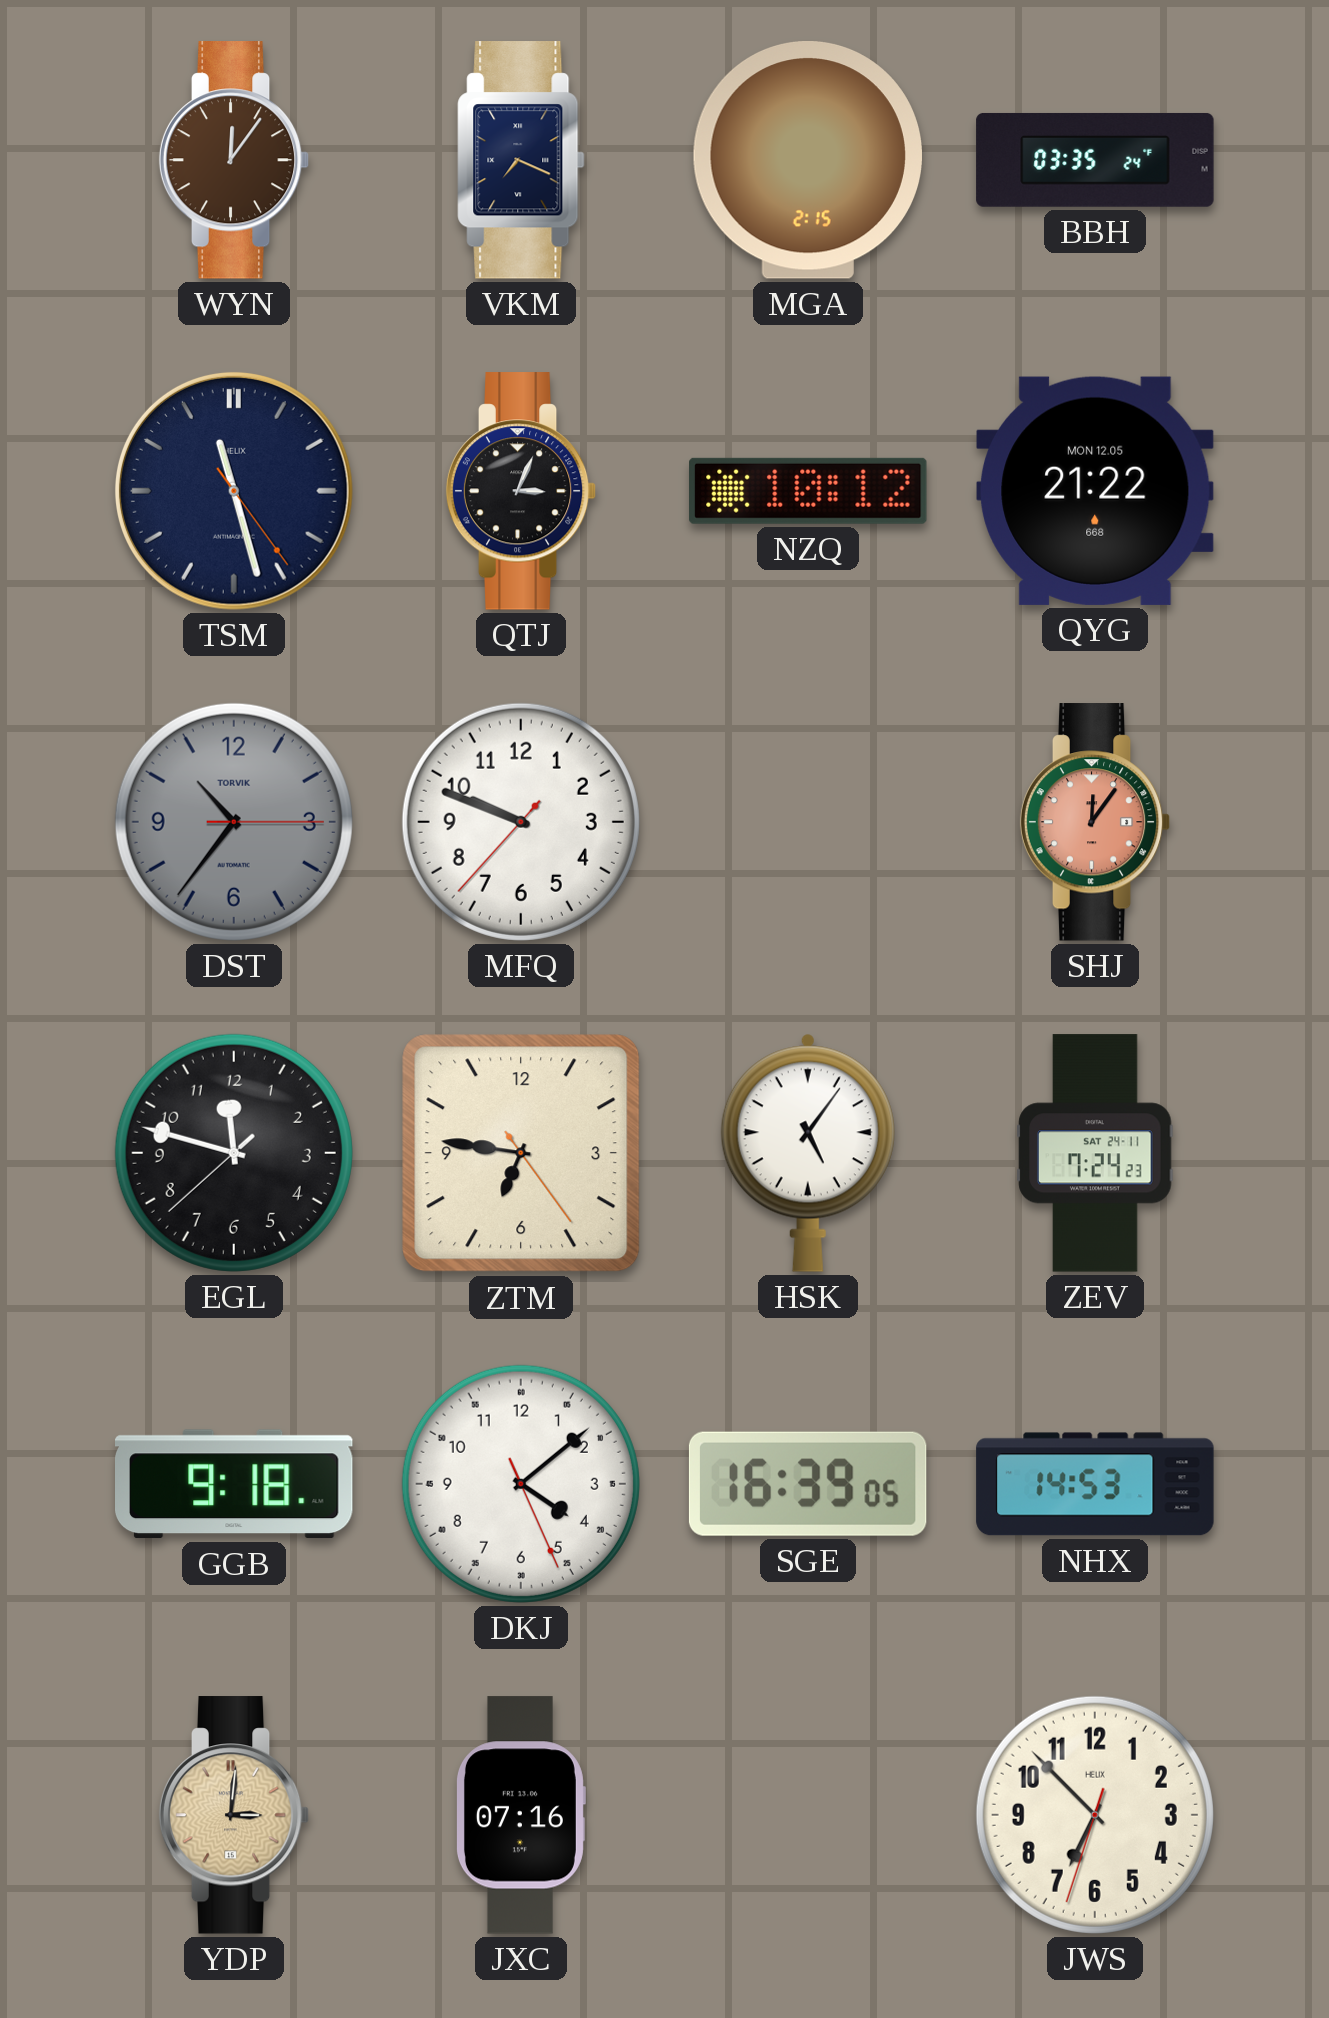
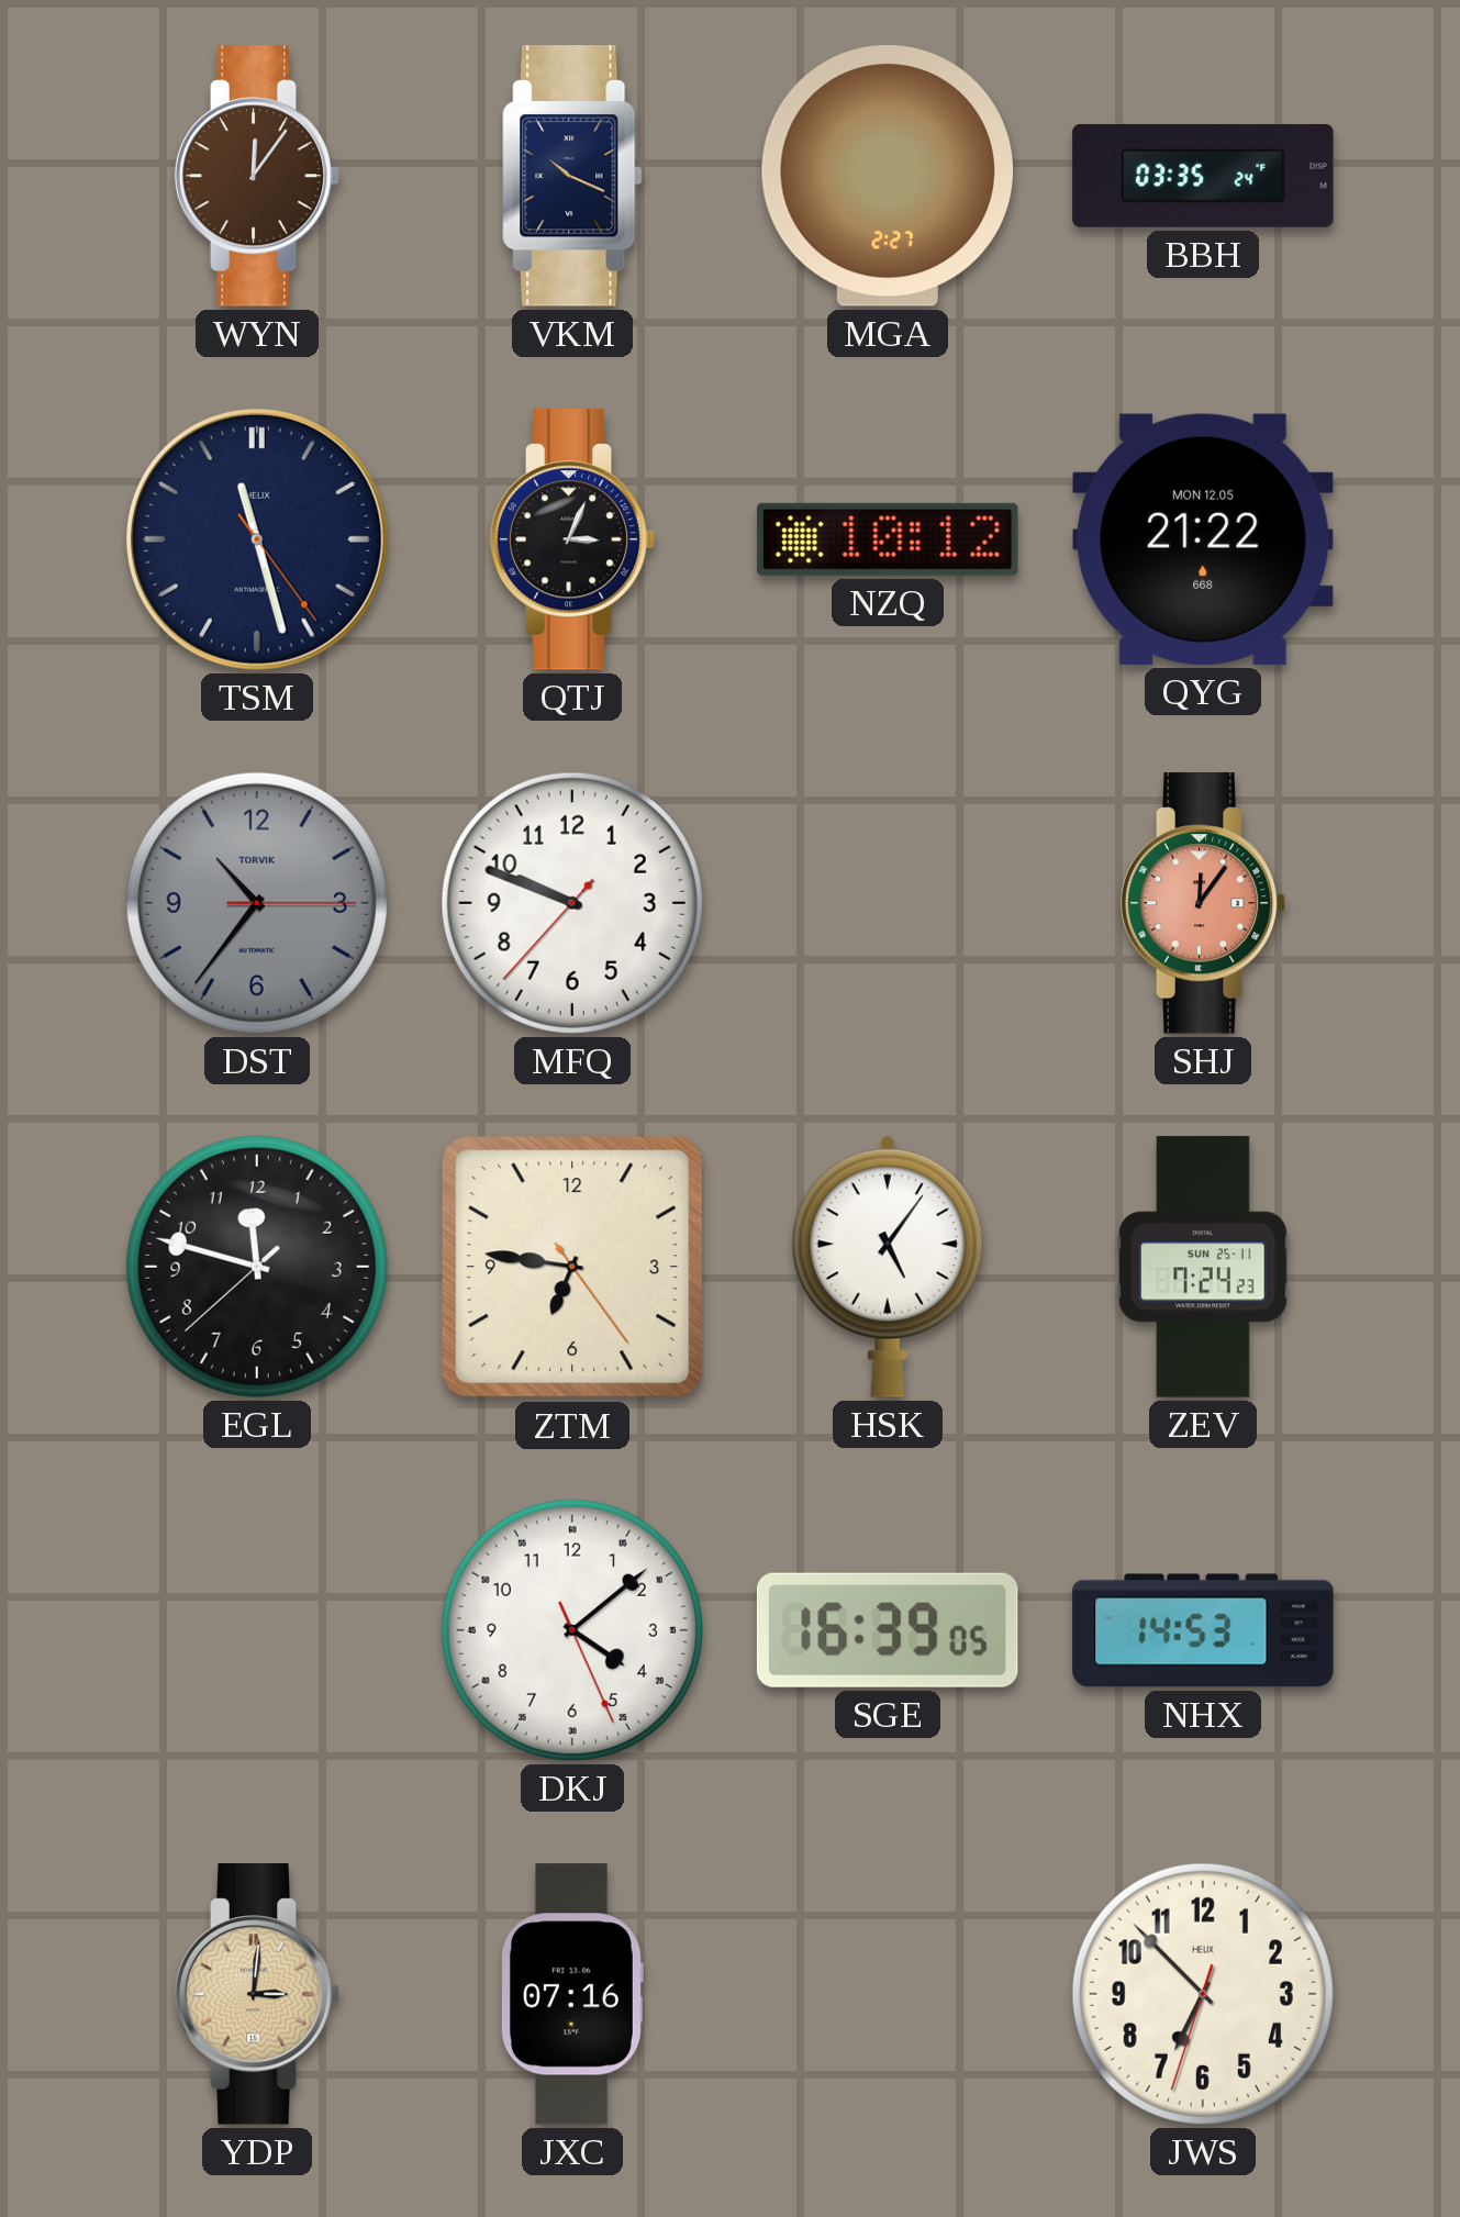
VKM: 7:19 -> 10:19
MGA: 2:15 -> 2:27
ZEV date: SAT 24-11 -> SUN 25-11
GGB: 9:18 -> none
